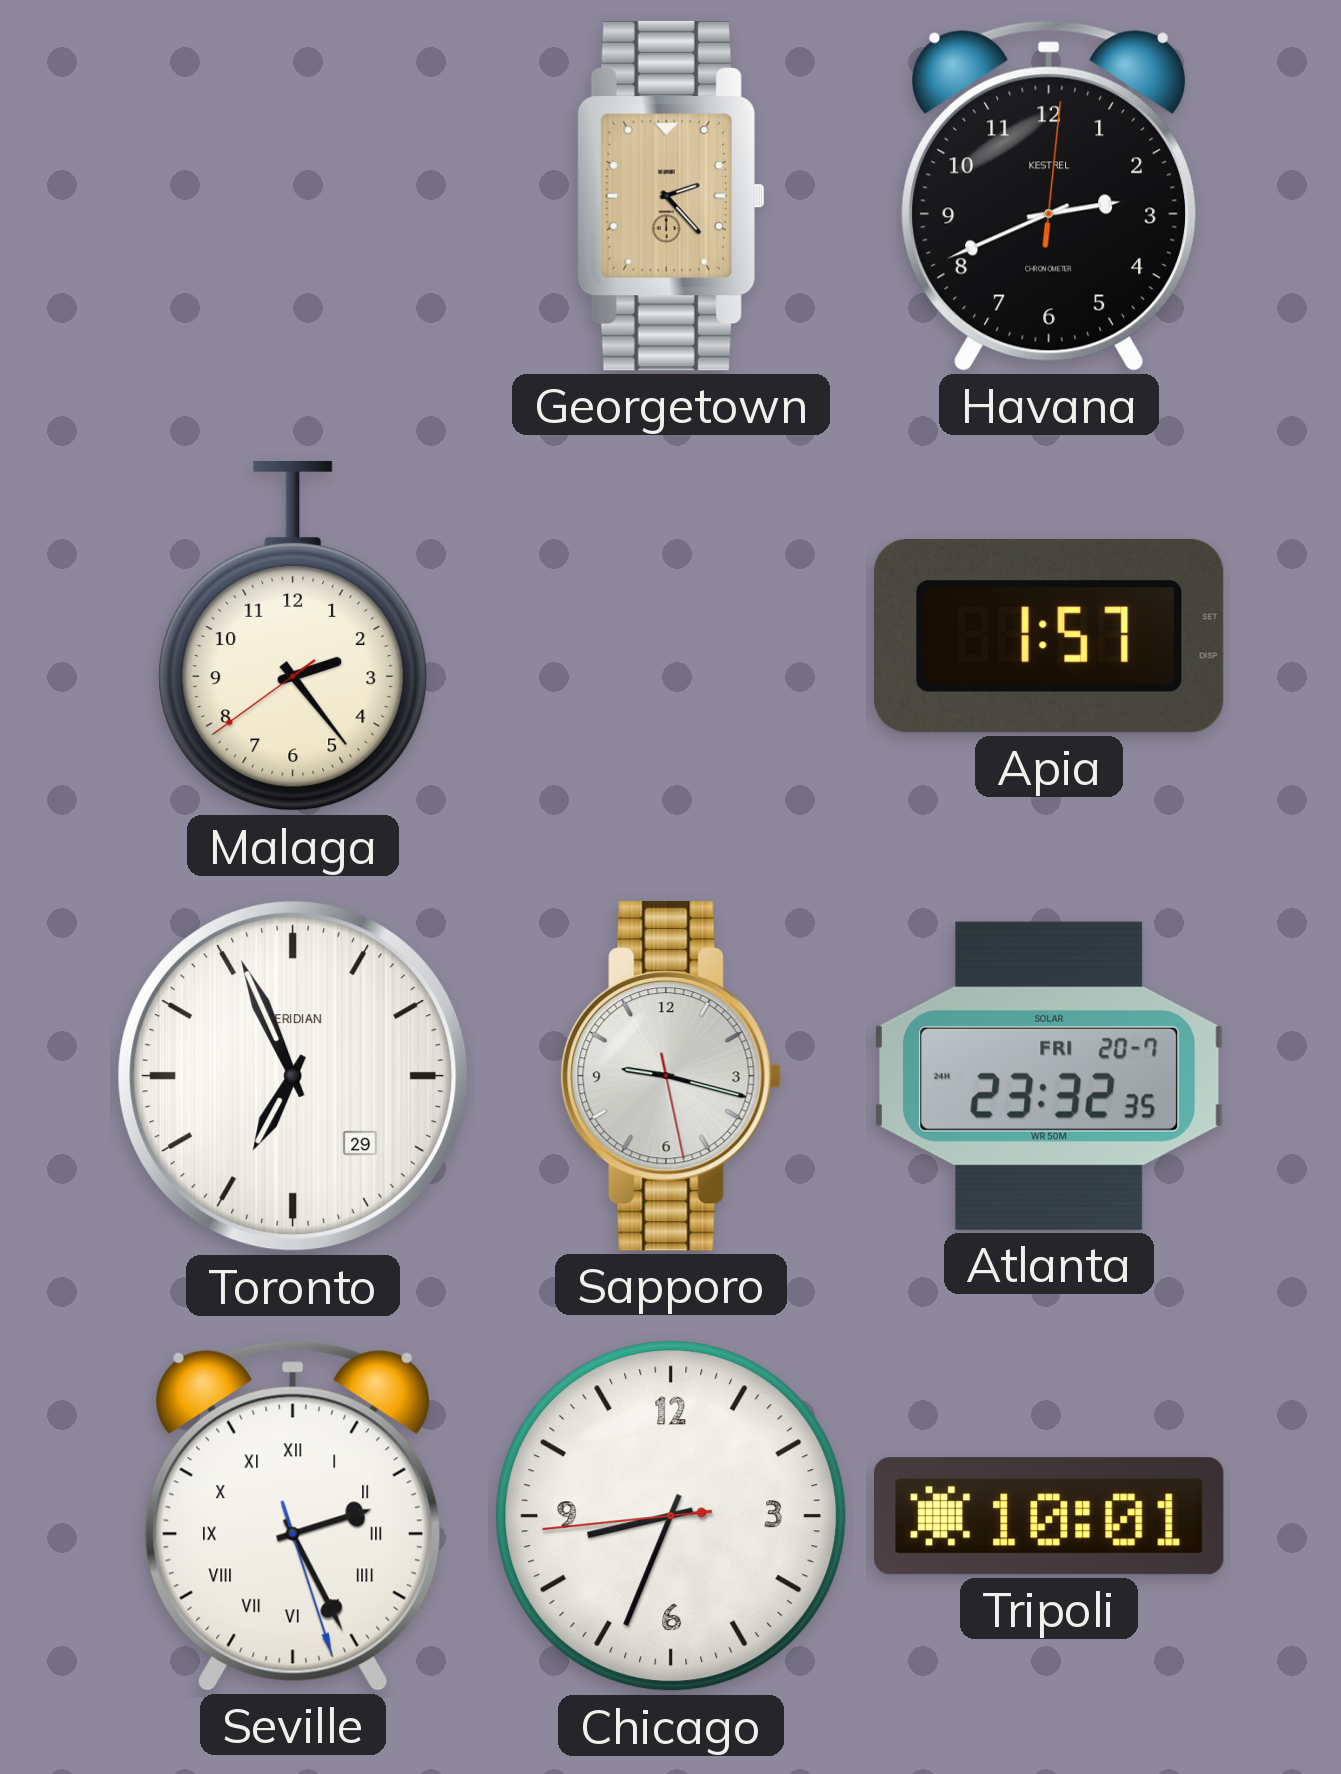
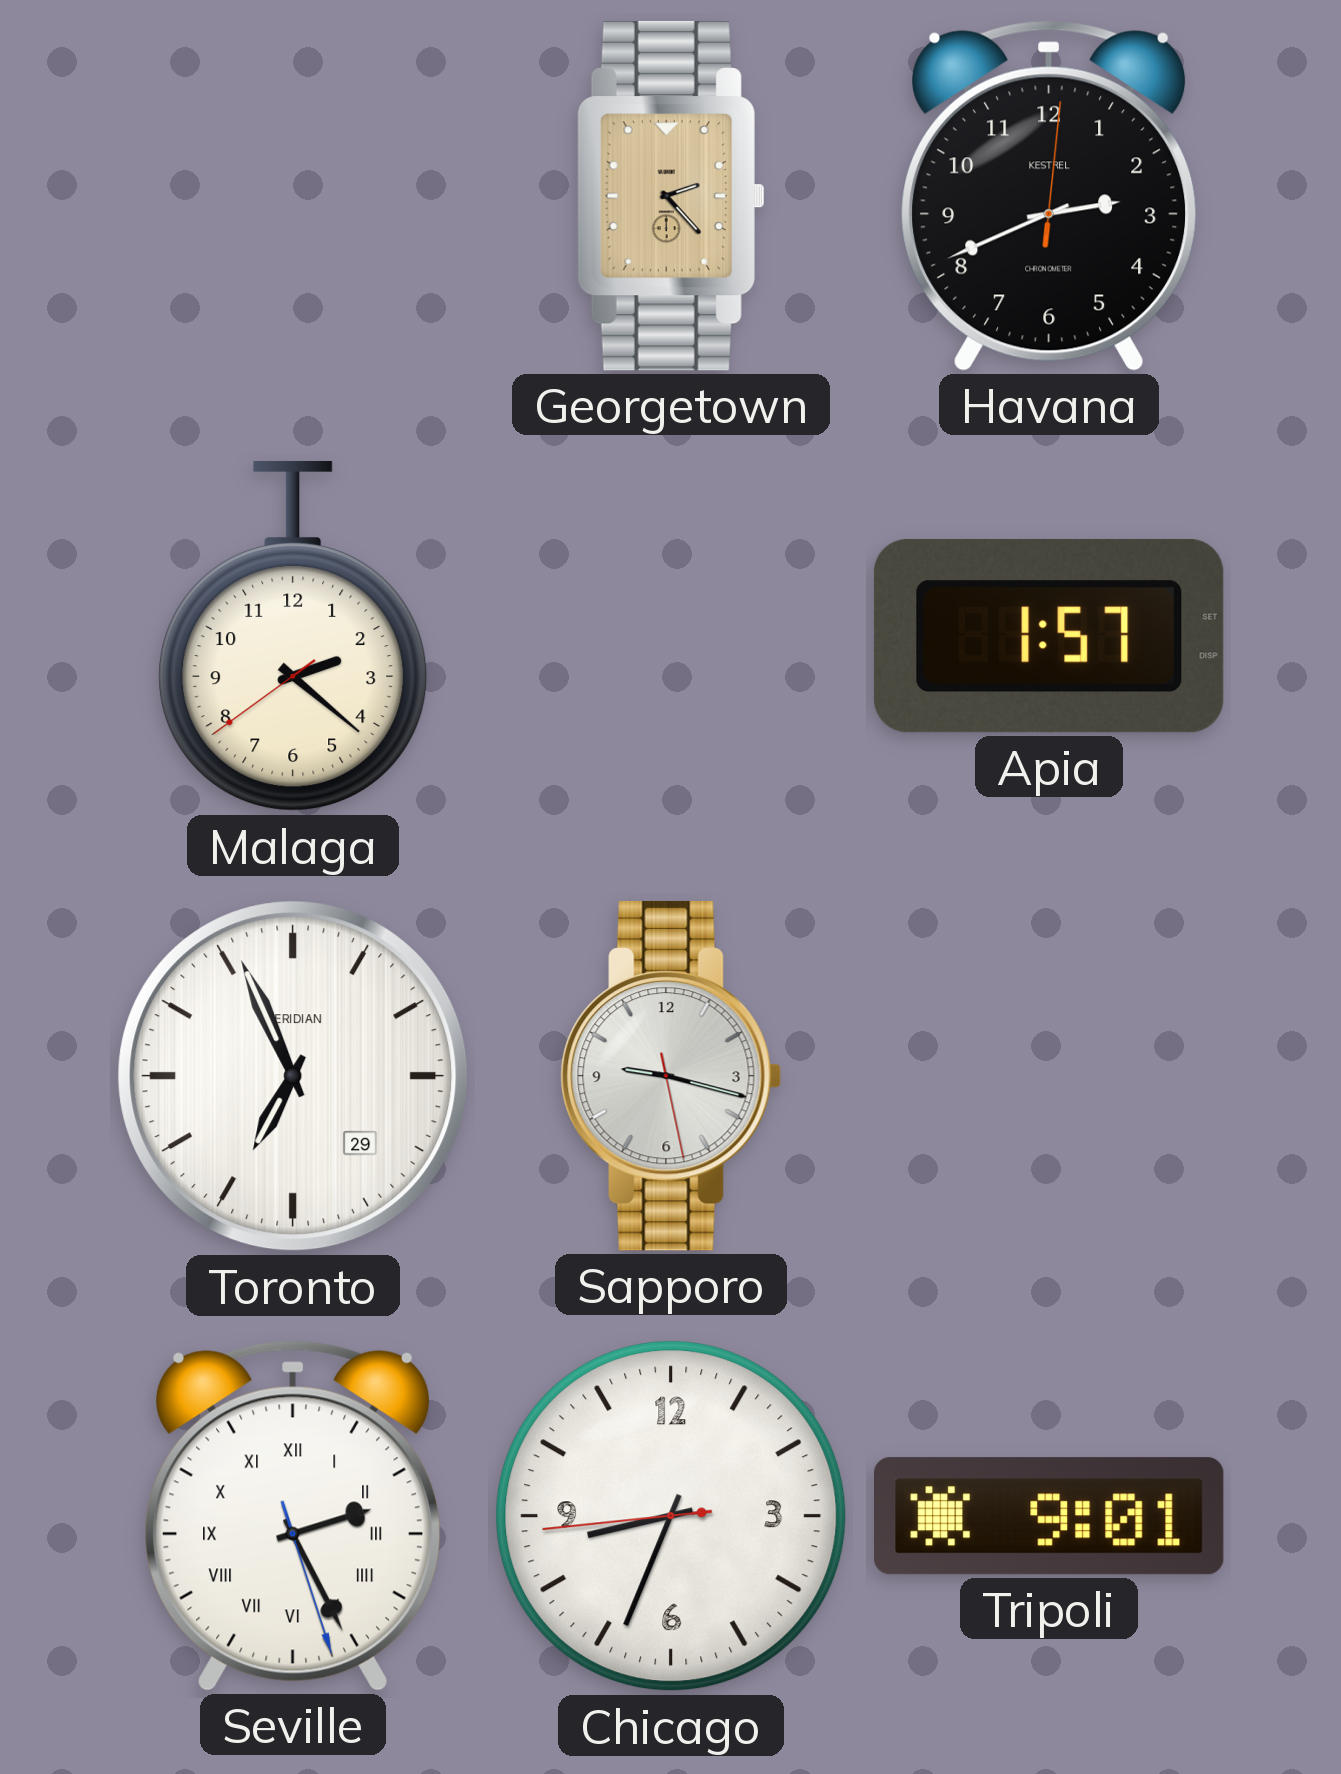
Malaga: 2:23 -> 2:21
Atlanta: 23:32 -> none
Tripoli: 10:01 -> 9:01
